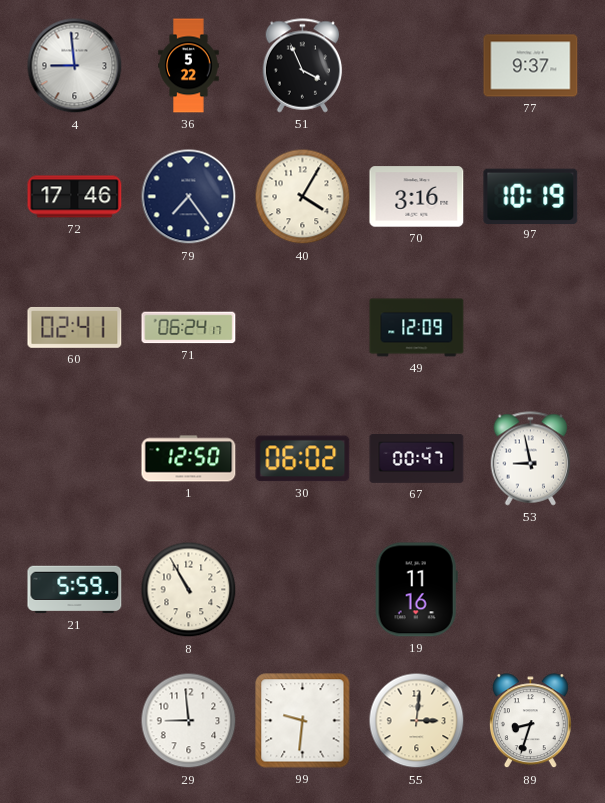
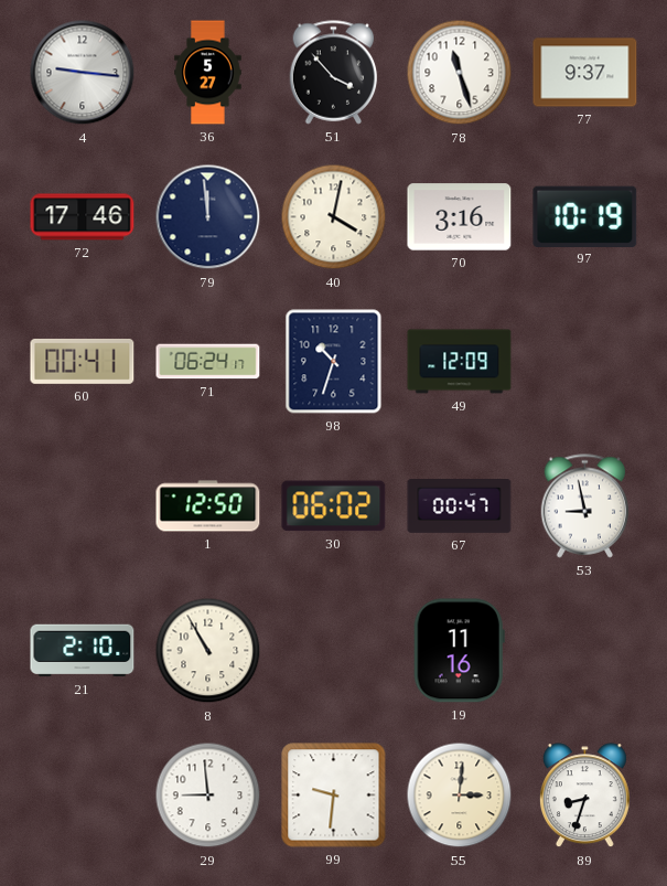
4: 8:59 -> 9:16
36: 5:22 -> 5:27
51: 3:56 -> 3:53
78: none -> 11:27
79: 7:24 -> 11:59
40: 4:05 -> 4:02
60: 02:41 -> 00:41
98: none -> 10:33
21: 5:59 -> 2:10
